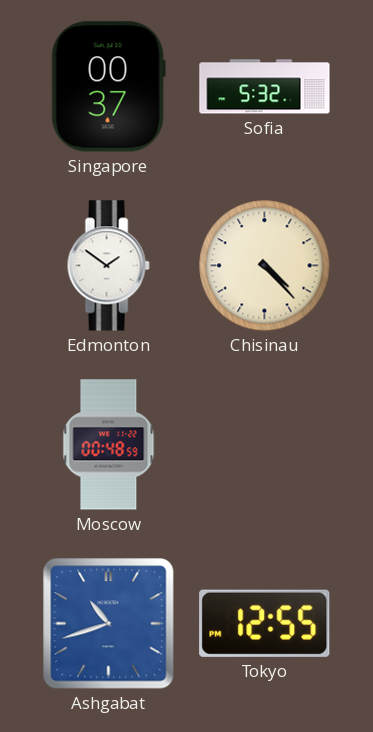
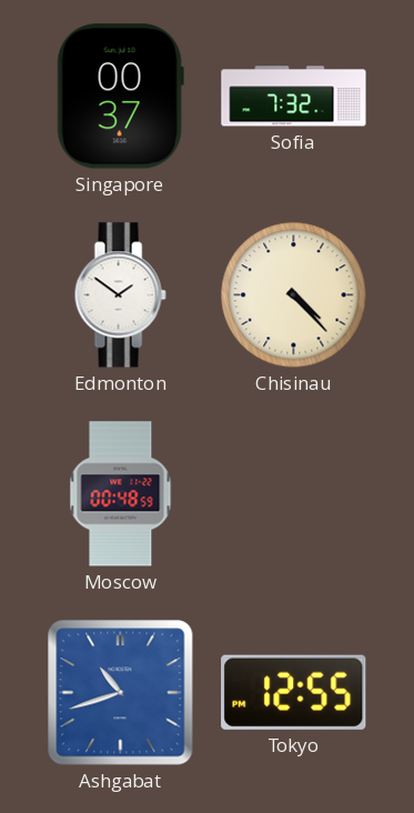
Sofia: 5:32 -> 7:32
